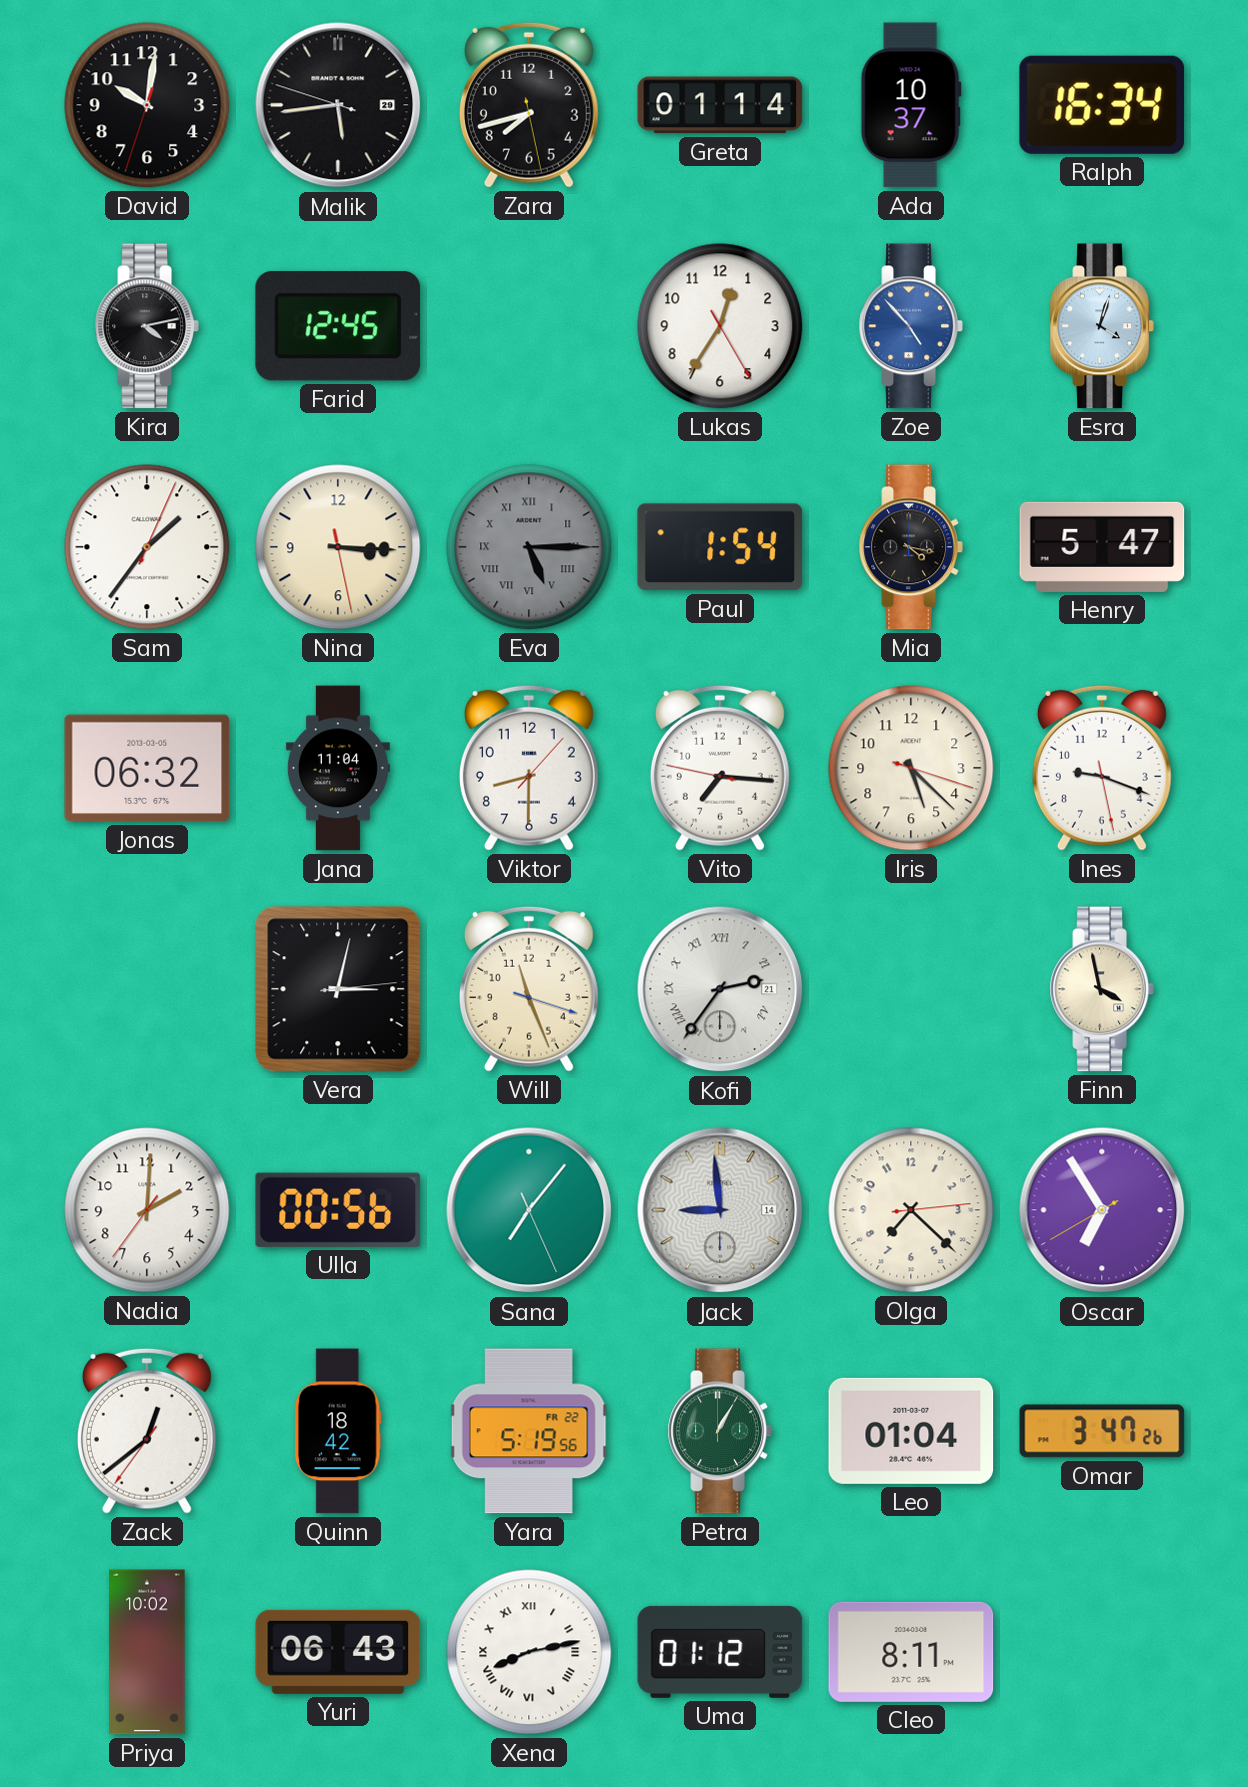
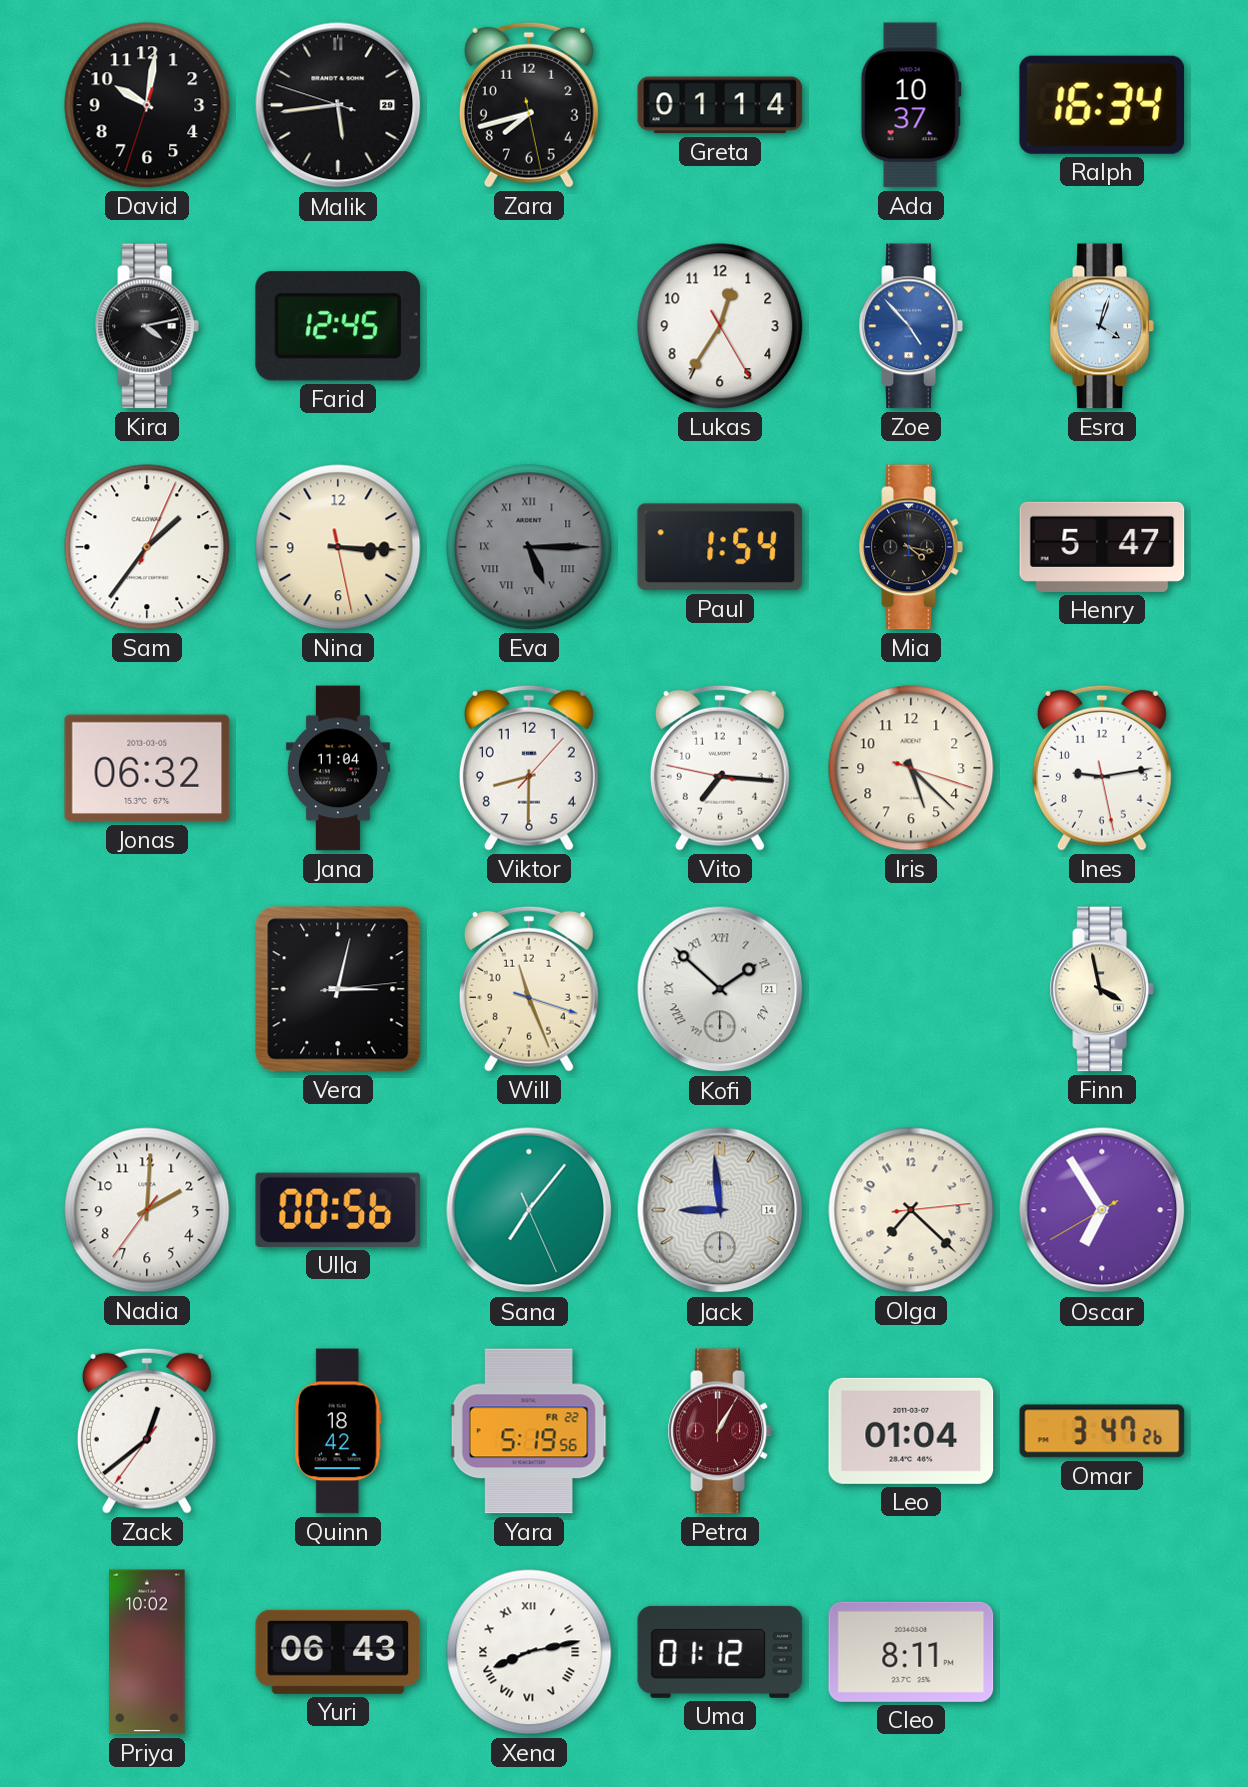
Ines: 9:18 -> 9:13
Kofi: 2:36 -> 1:52
Petra dial: green -> burgundy
